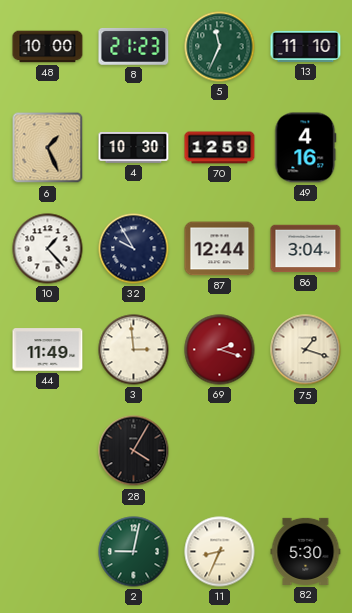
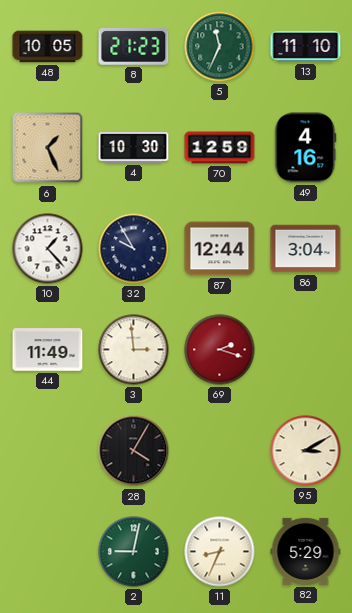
48: 10:00 -> 10:05
75: 1:18 -> none
95: none -> 3:10
82: 5:30 -> 5:29
